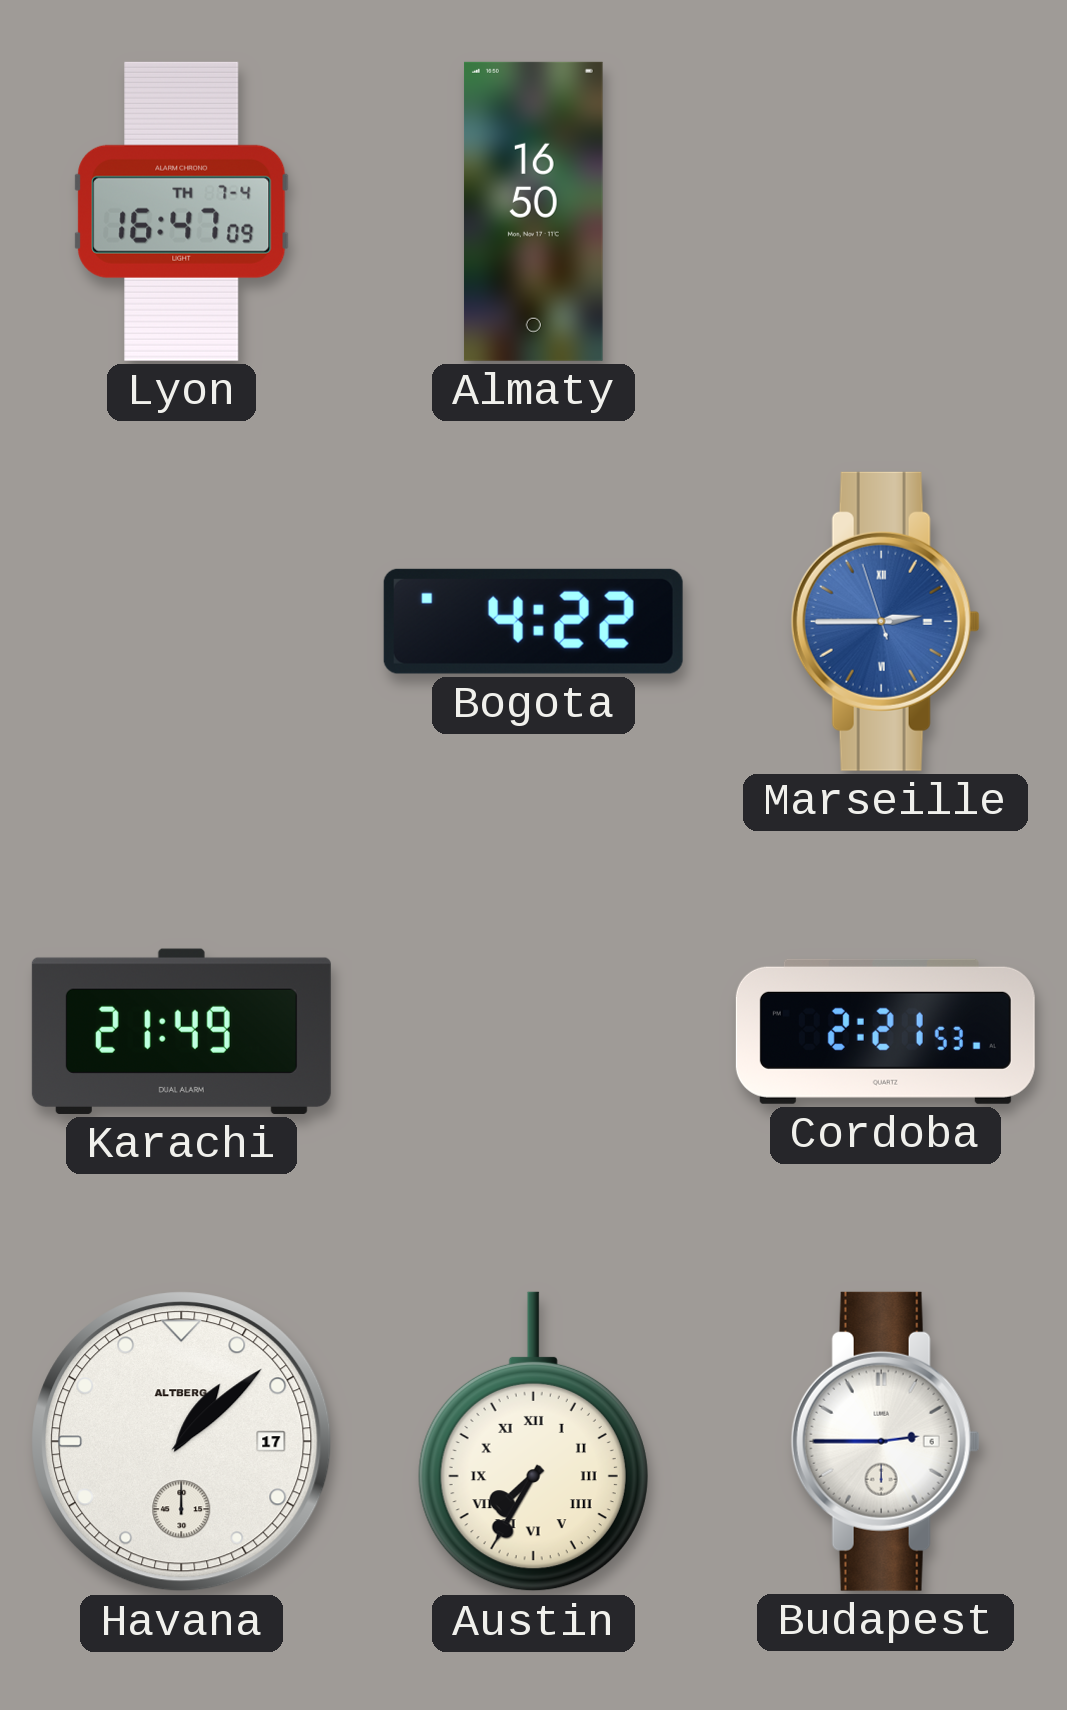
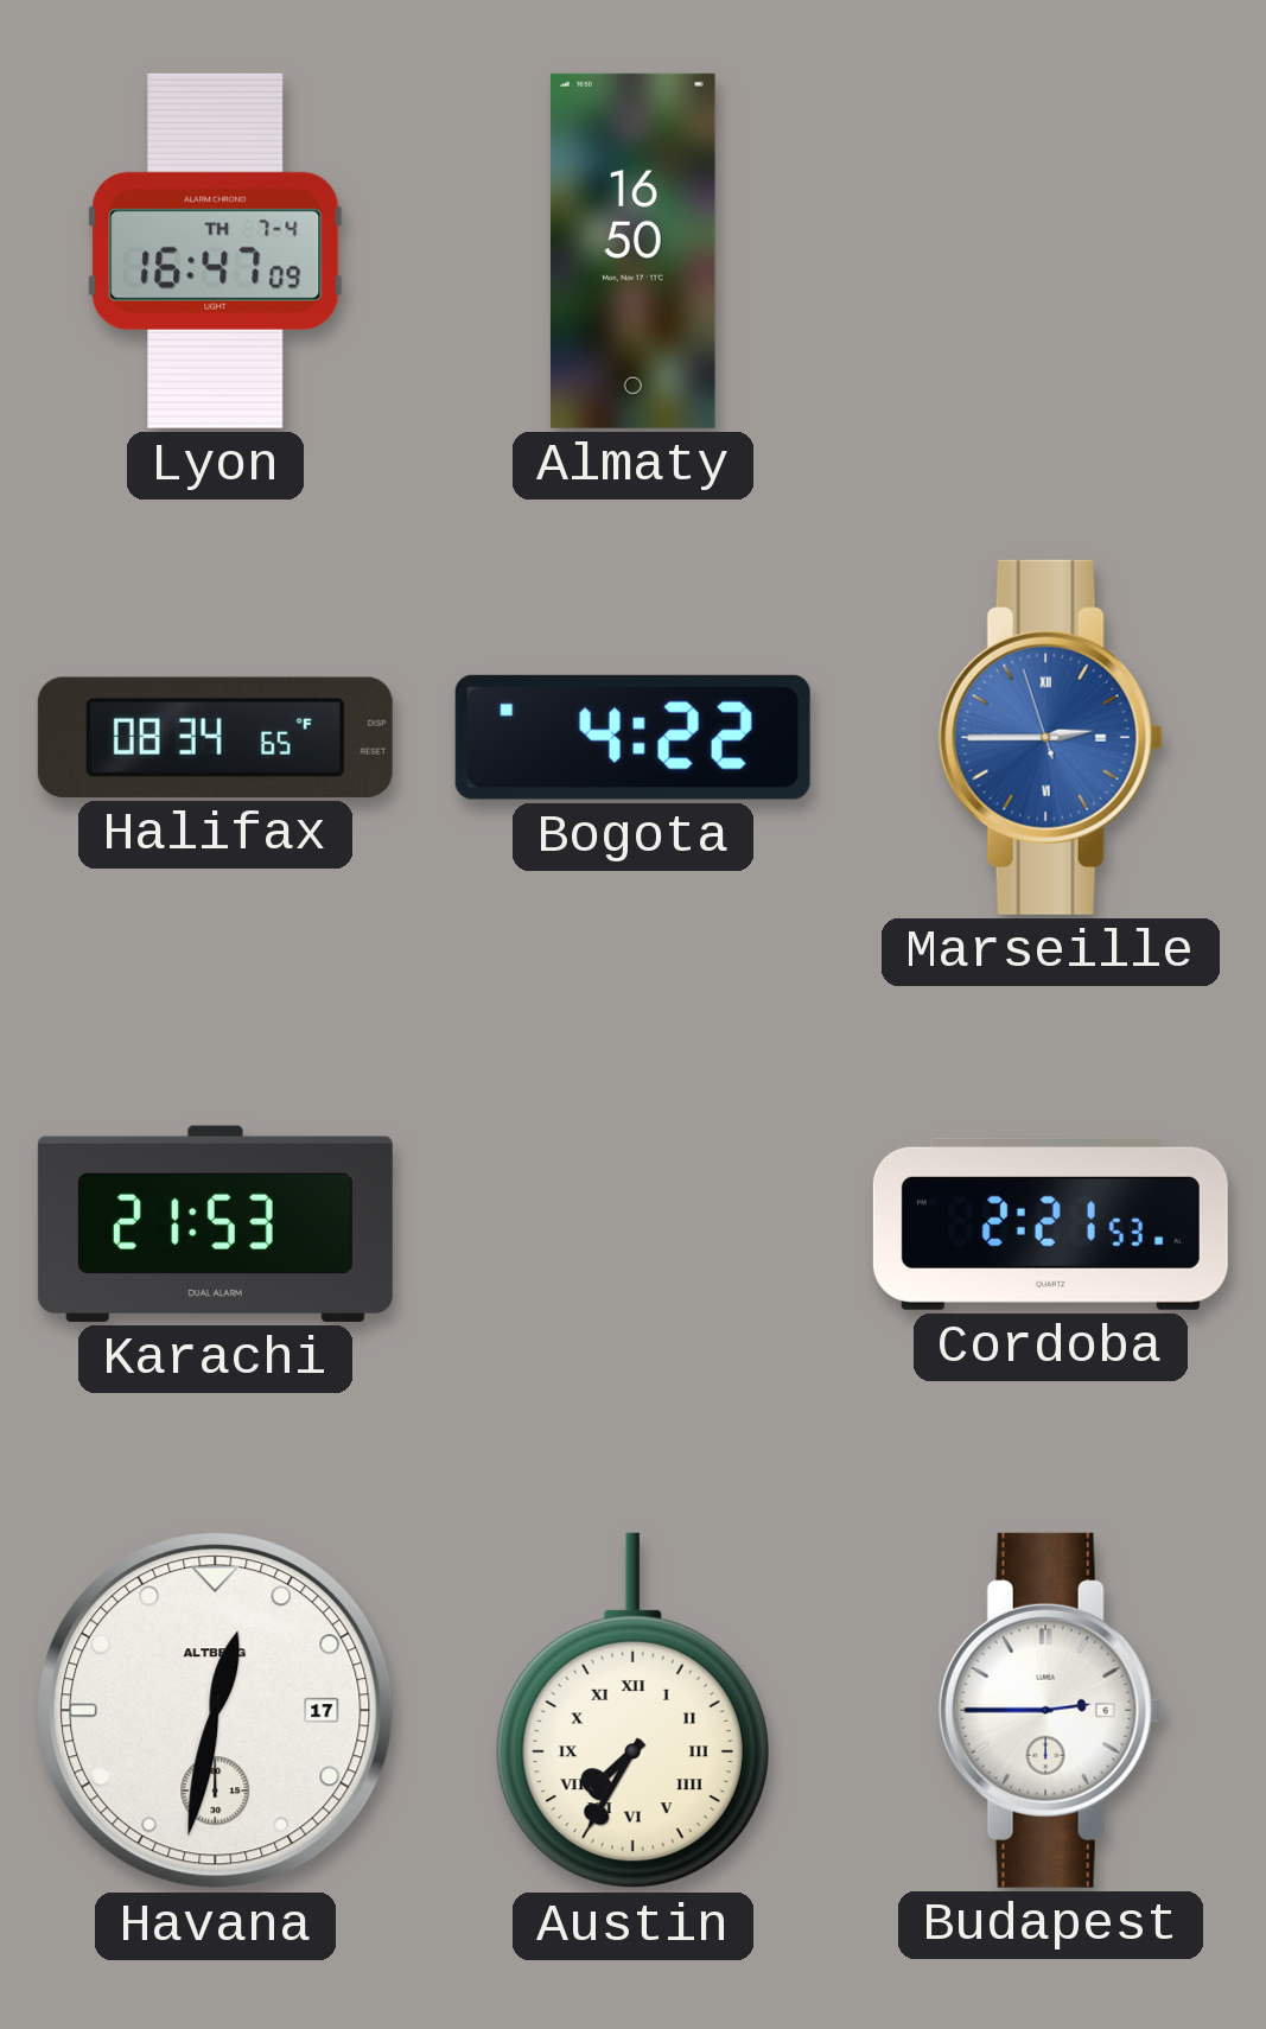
Halifax: none -> 08:34
Karachi: 21:49 -> 21:53
Havana: 1:08 -> 12:32
